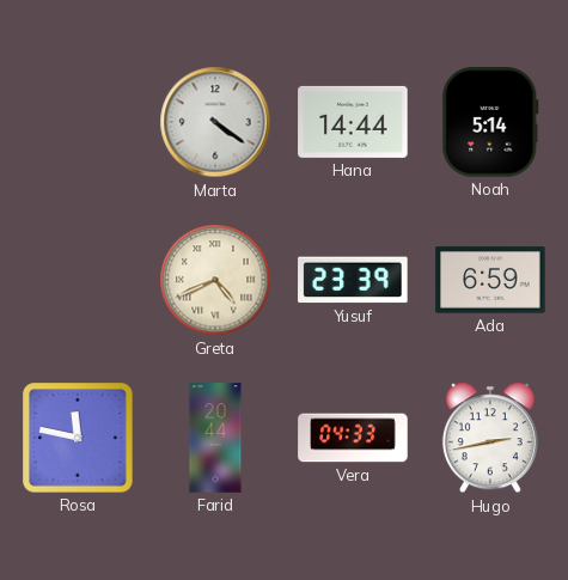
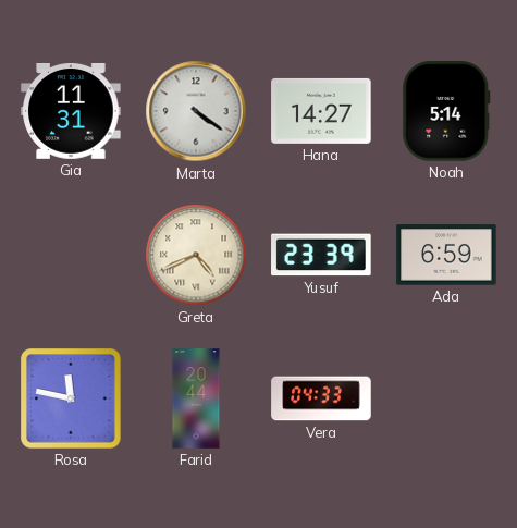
Gia: none -> 11:31
Hana: 14:44 -> 14:27
Hugo: 2:43 -> none
